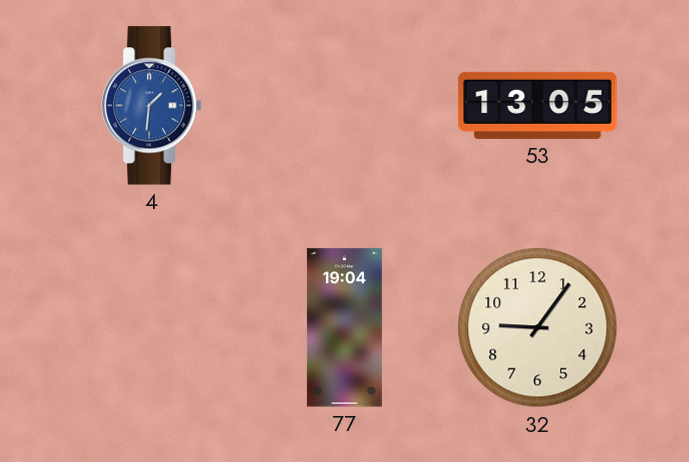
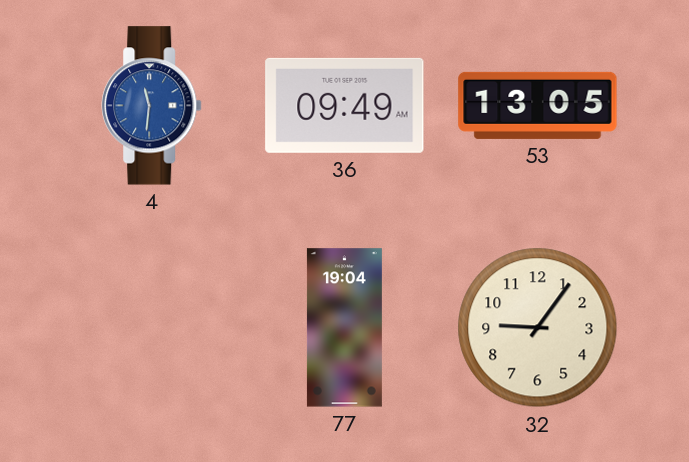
4: 1:31 -> 11:31
36: none -> 09:49
